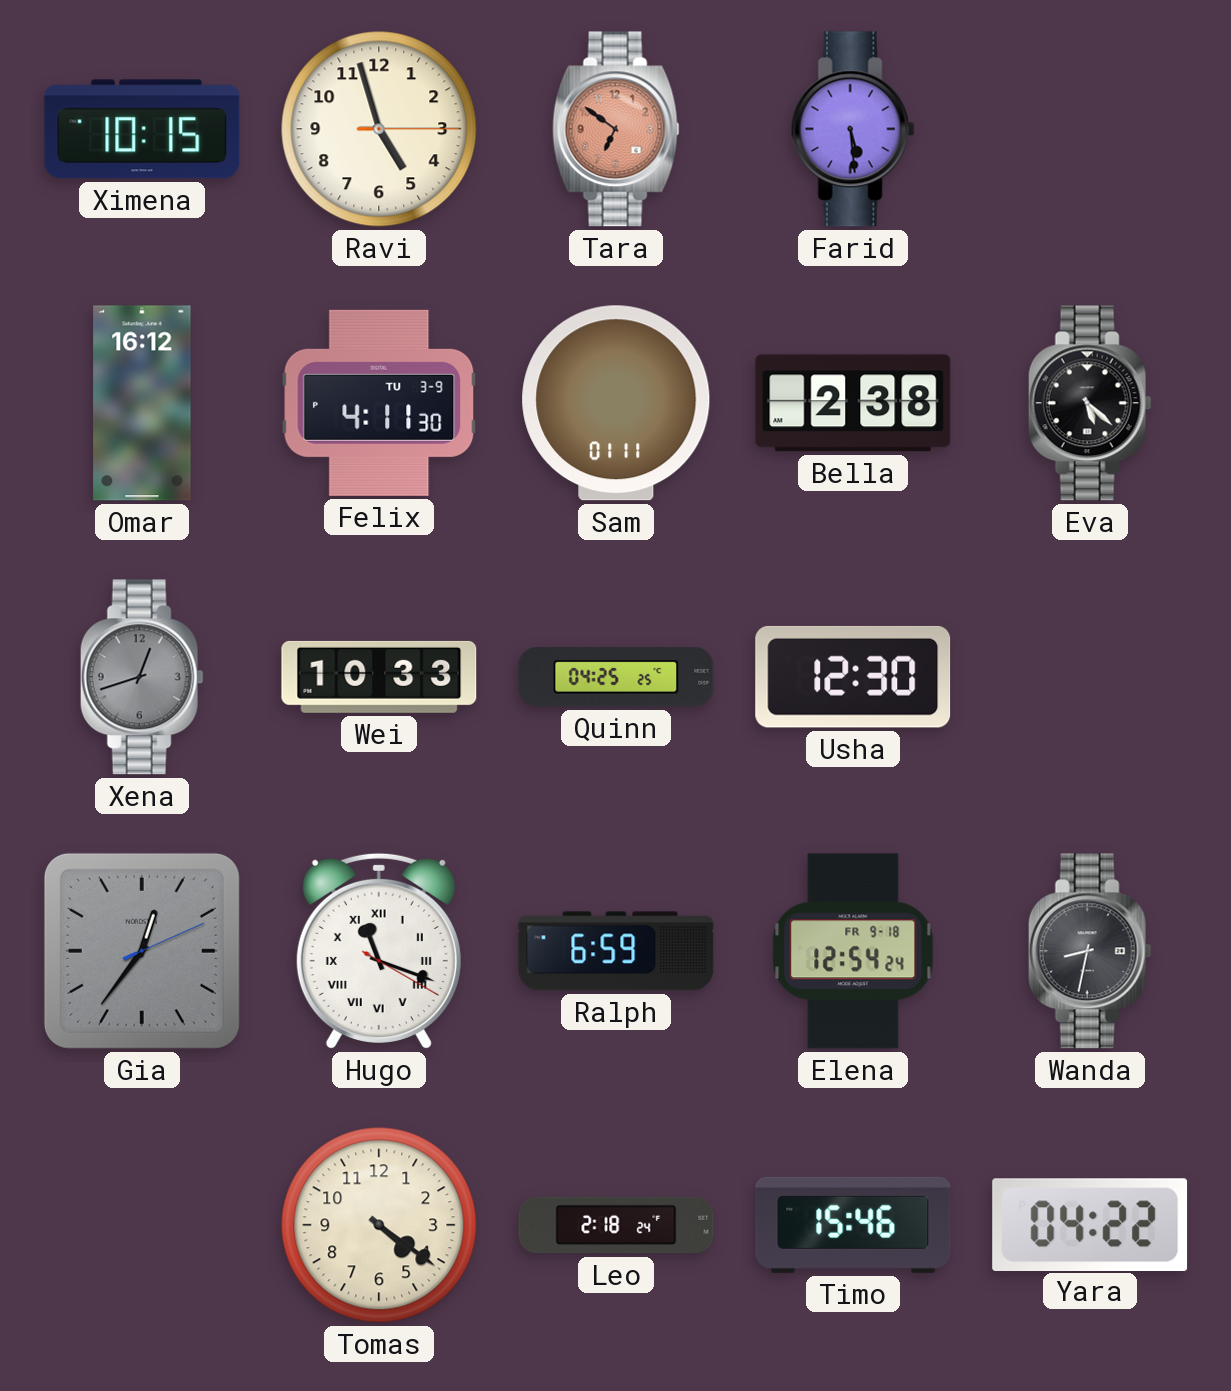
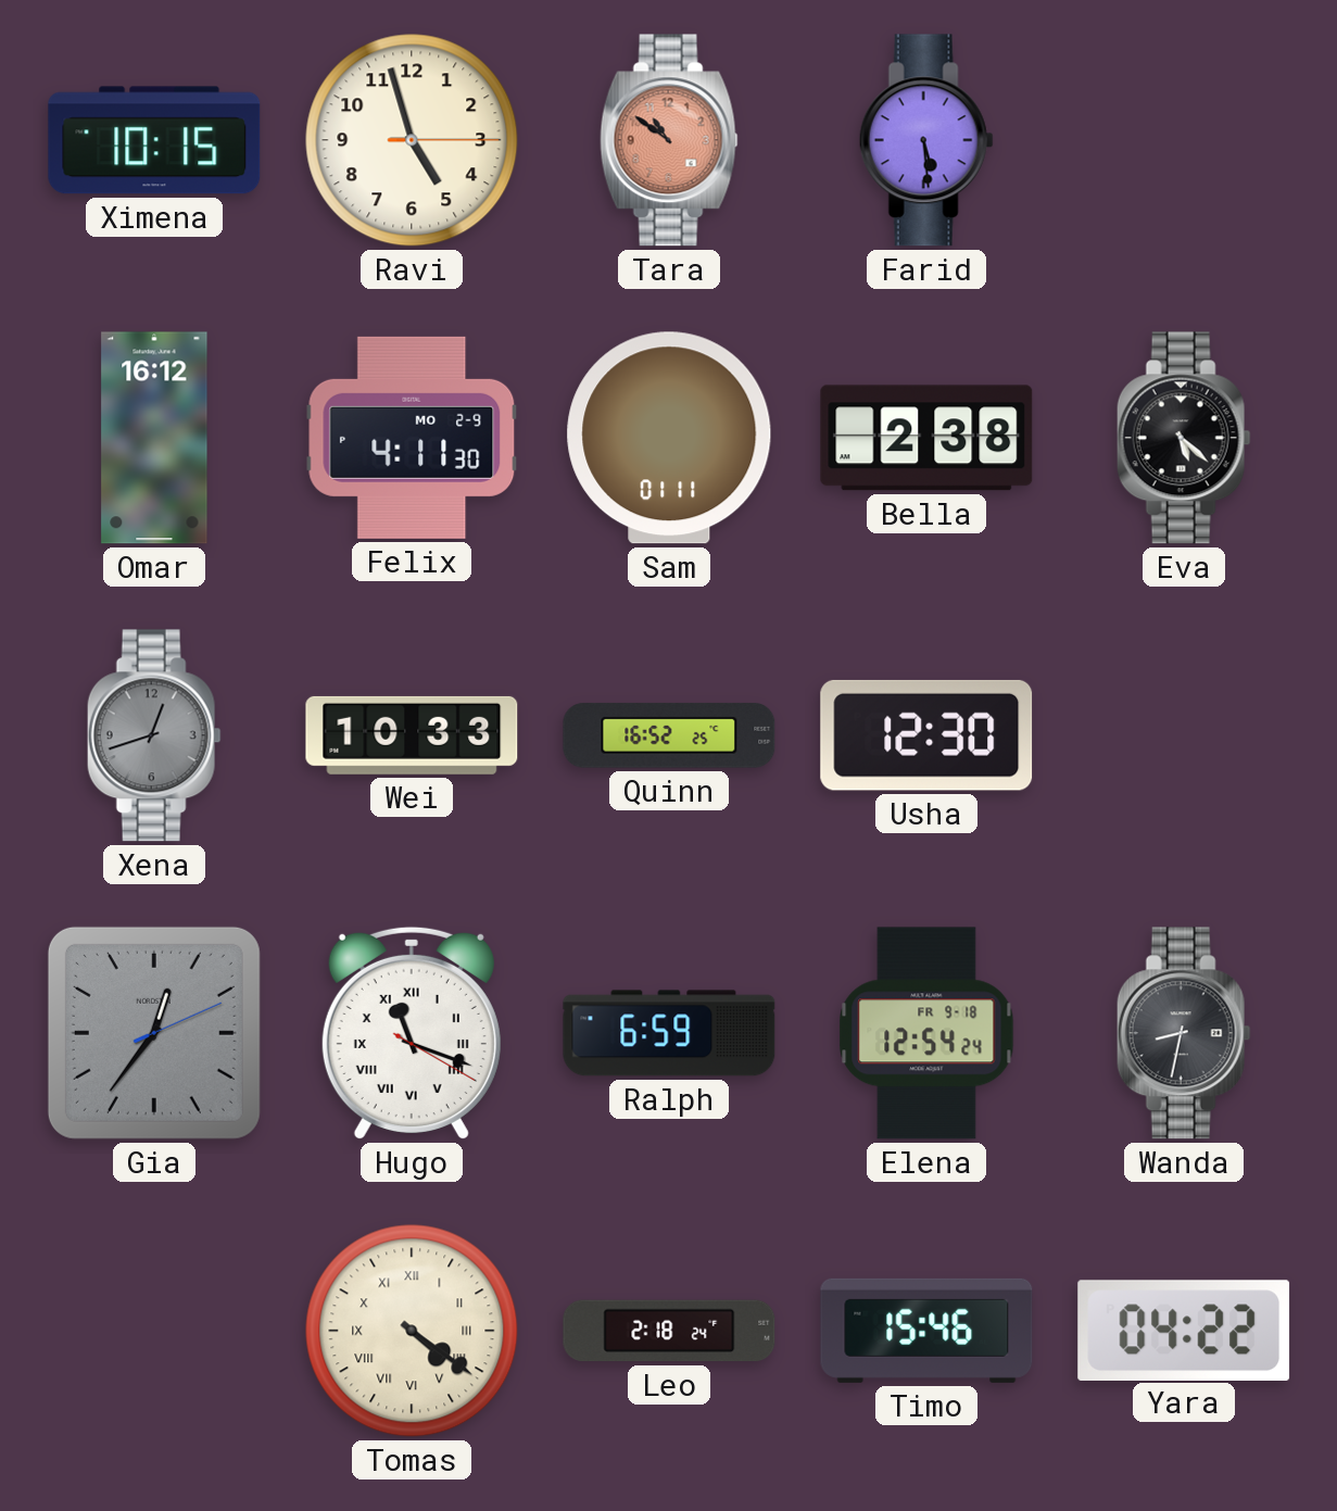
Tara: 6:51 -> 10:51
Felix date: TU 3-9 -> MO 2-9
Quinn: 04:25 -> 16:52
Tomas numerals: Arabic -> Roman
